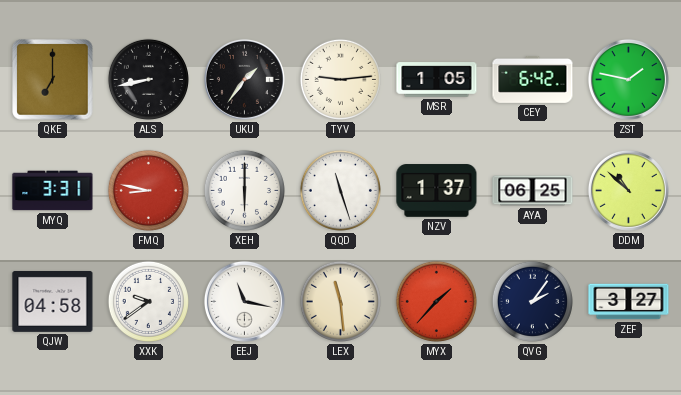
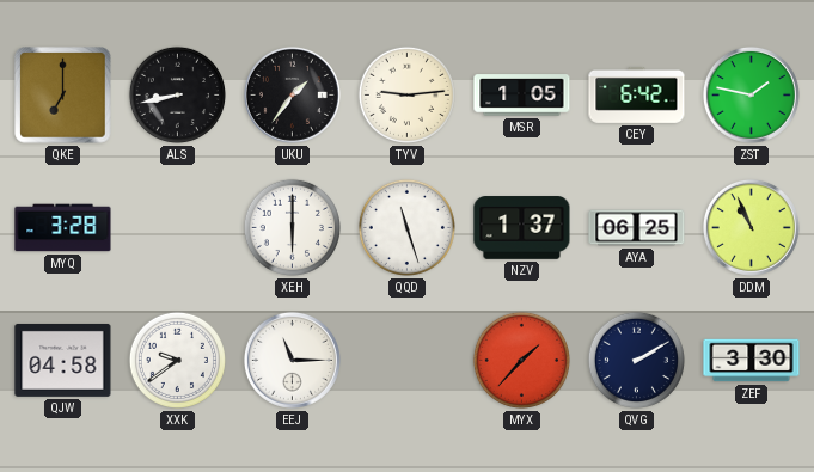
MYQ: 3:31 -> 3:28
FMQ: 8:47 -> none
DDM: 10:52 -> 10:56
EEJ: 11:17 -> 11:15
LEX: 11:29 -> none
QVG: 2:06 -> 2:10
ZEF: 3:27 -> 3:30
